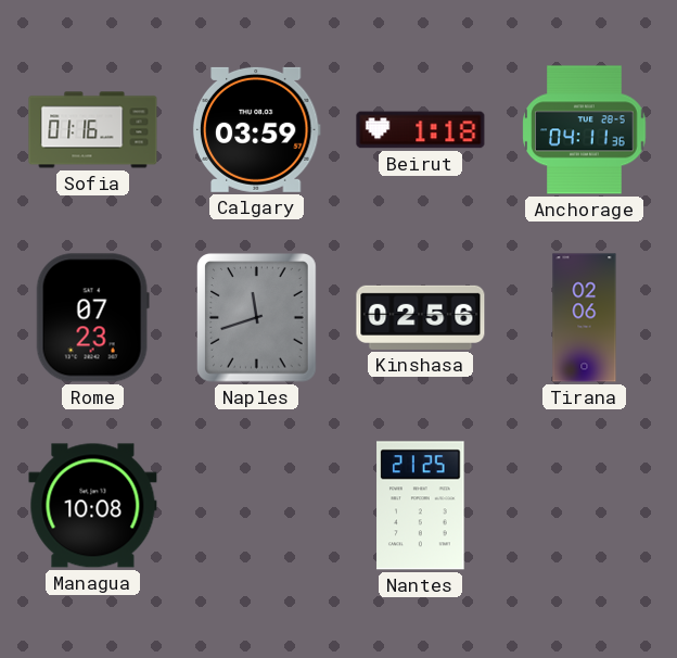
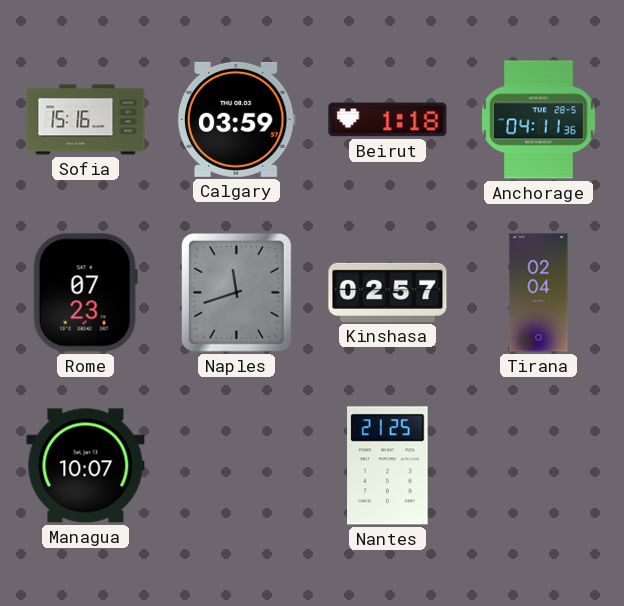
Sofia: 01:16 -> 15:16
Kinshasa: 02:56 -> 02:57
Tirana: 02:06 -> 02:04
Managua: 10:08 -> 10:07
